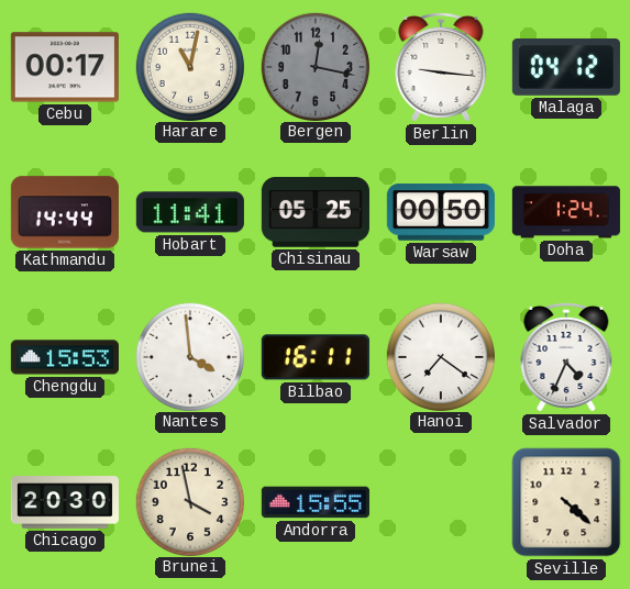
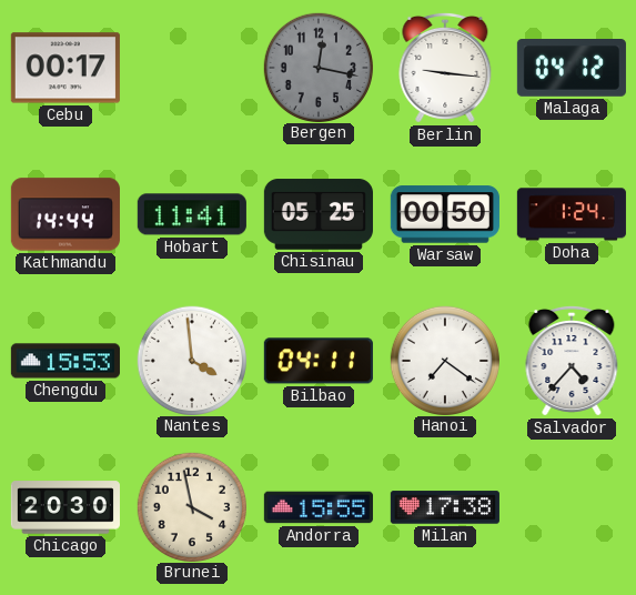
Harare: 11:02 -> none
Bilbao: 16:11 -> 04:11
Salvador: 4:34 -> 4:37
Milan: none -> 17:38
Seville: 4:22 -> none
